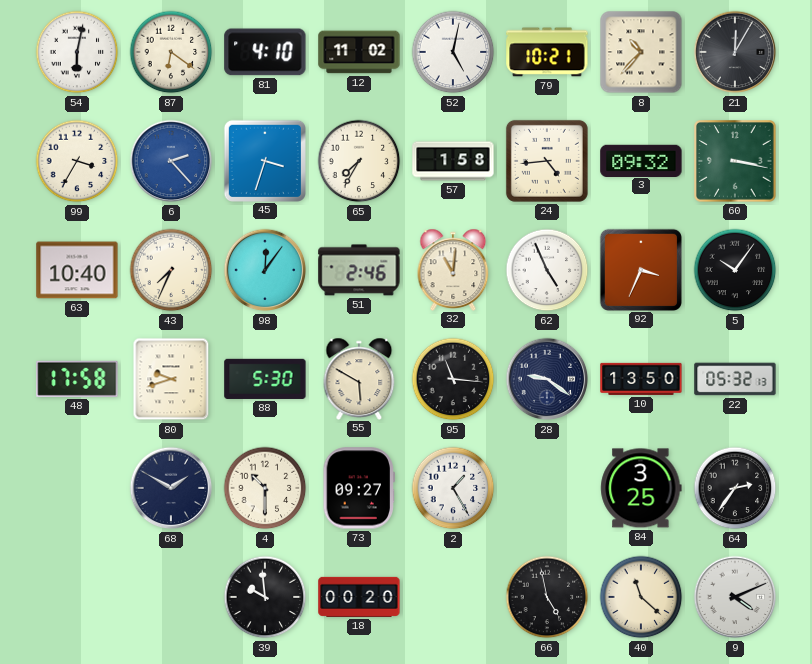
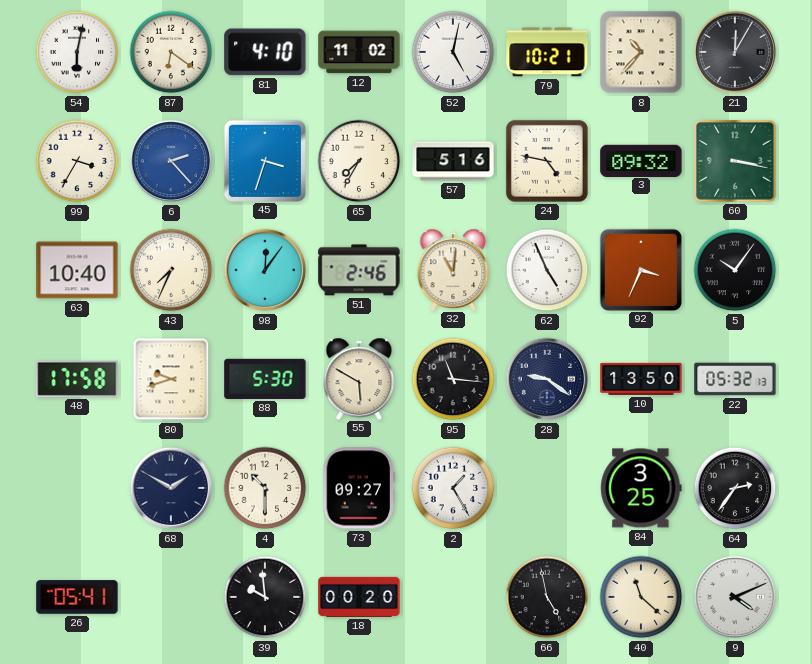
57: 1:58 -> 5:16
24: 4:44 -> 4:47
26: none -> 05:41
